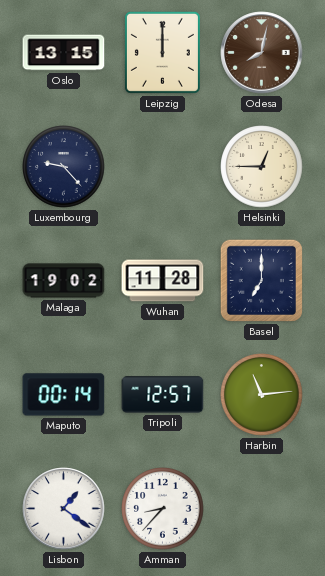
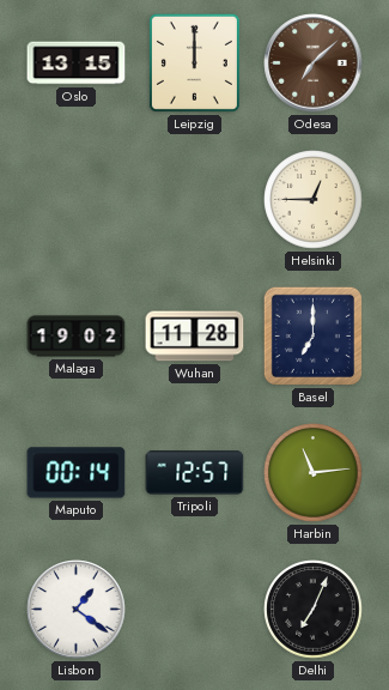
Odesa: 8:02 -> 7:08
Luxembourg: 9:23 -> none
Amman: 8:37 -> none
Delhi: none -> 7:04
